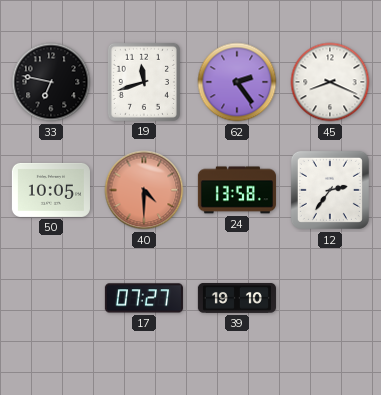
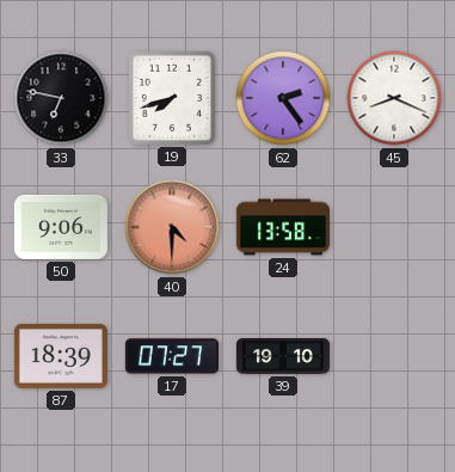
19: 11:42 -> 7:42
50: 10:05 -> 9:06
12: 2:36 -> none
87: none -> 18:39
